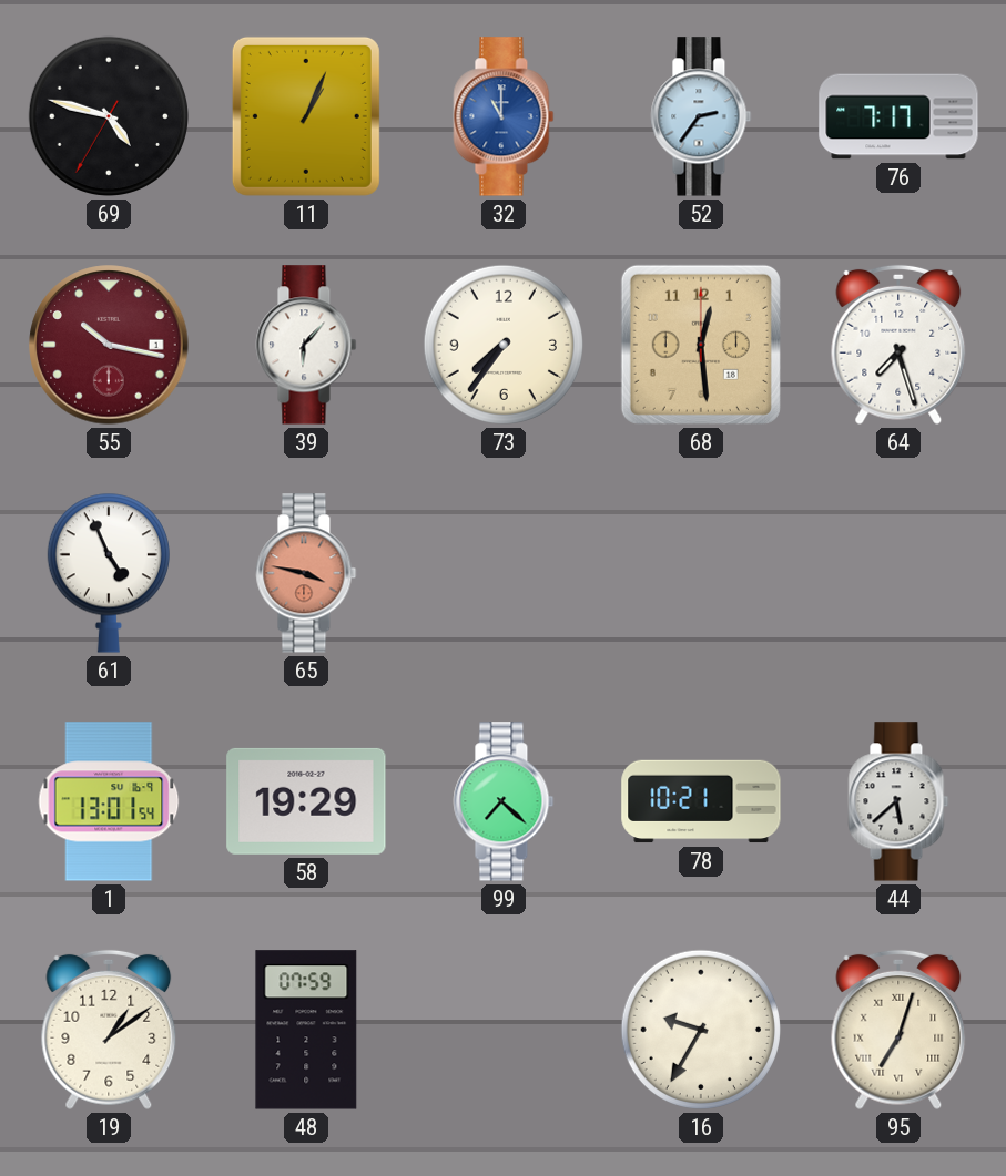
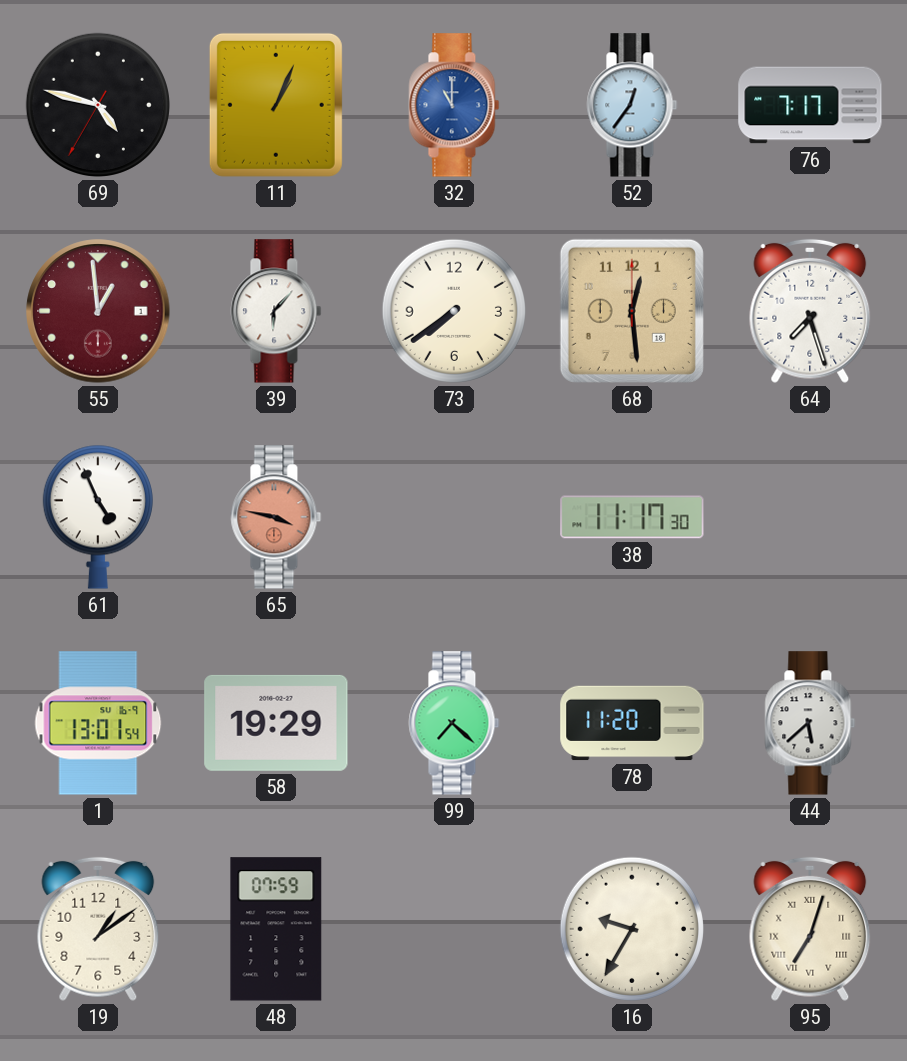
52: 2:36 -> 12:36
55: 10:17 -> 12:59
73: 7:36 -> 7:39
38: none -> 11:17
78: 10:21 -> 11:20
